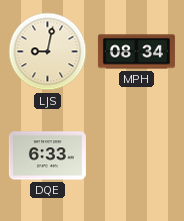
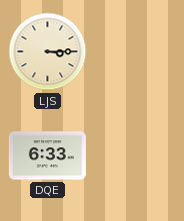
LJS: 9:02 -> 3:15
MPH: 08:34 -> none
